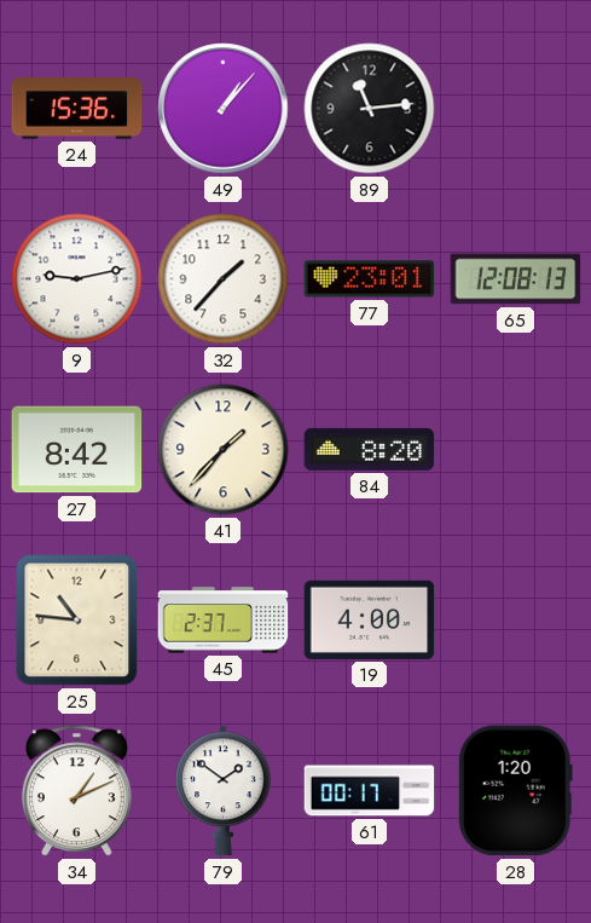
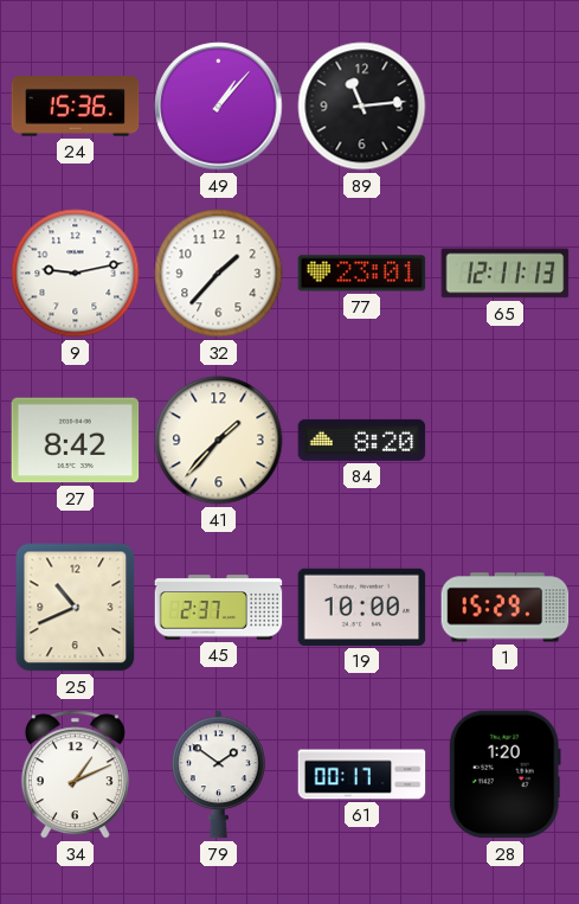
65: 12:08 -> 12:11
25: 10:46 -> 10:41
19: 4:00 -> 10:00
1: none -> 15:29
